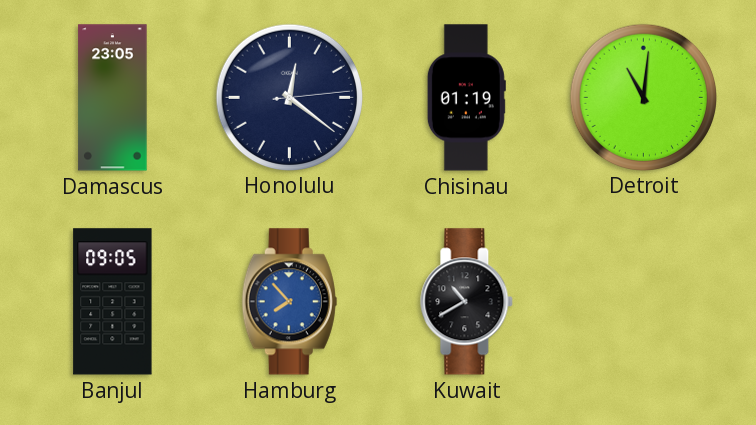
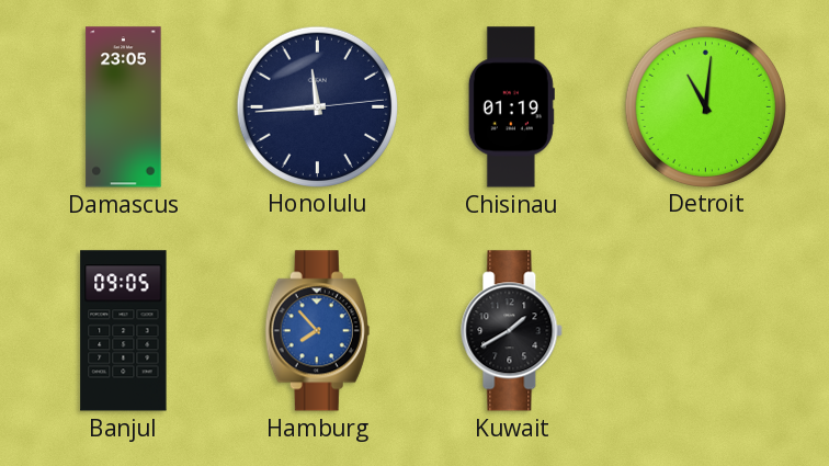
Honolulu: 12:21 -> 11:44
Kuwait: 10:40 -> 1:40
